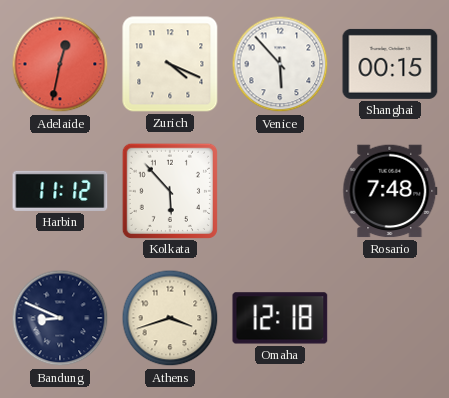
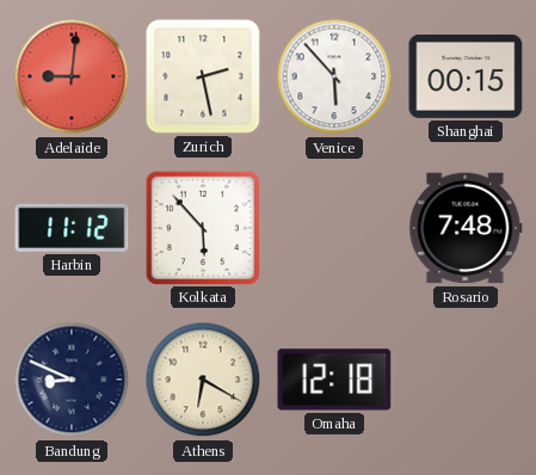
Adelaide: 12:32 -> 9:01
Zurich: 4:19 -> 2:28
Athens: 3:42 -> 6:20
